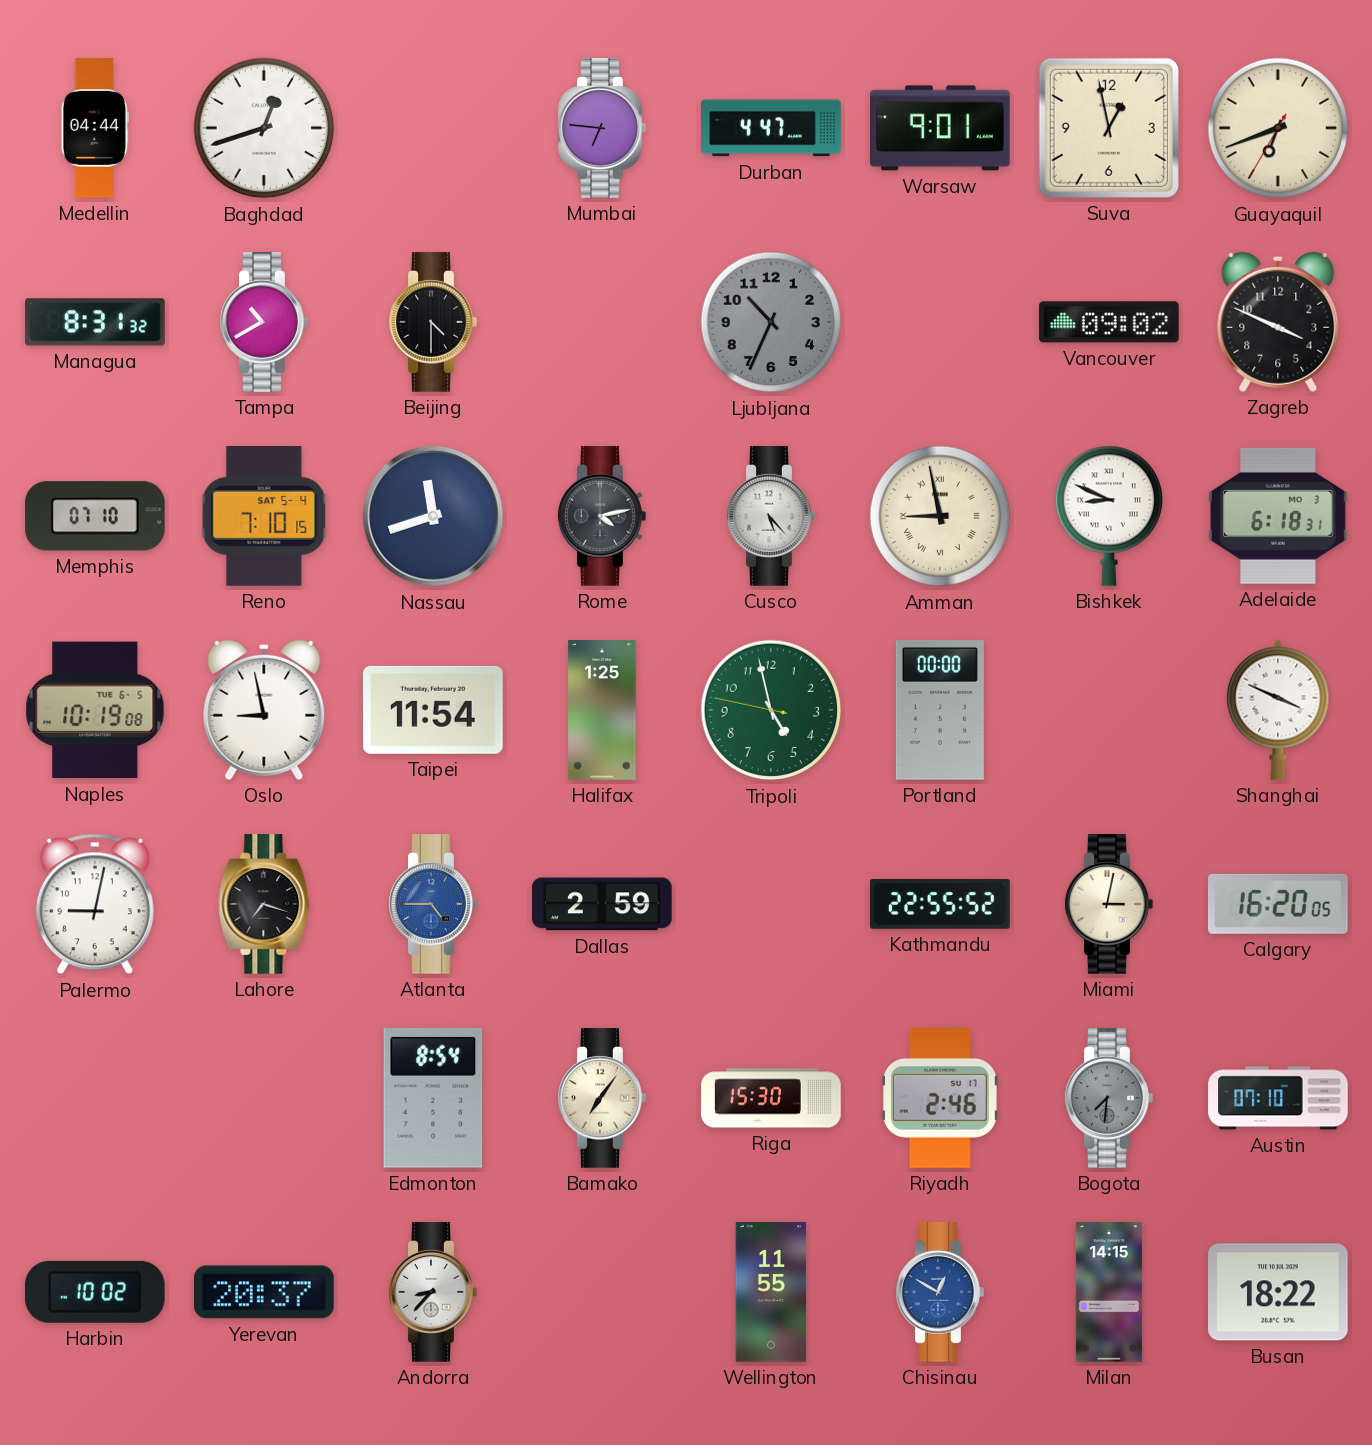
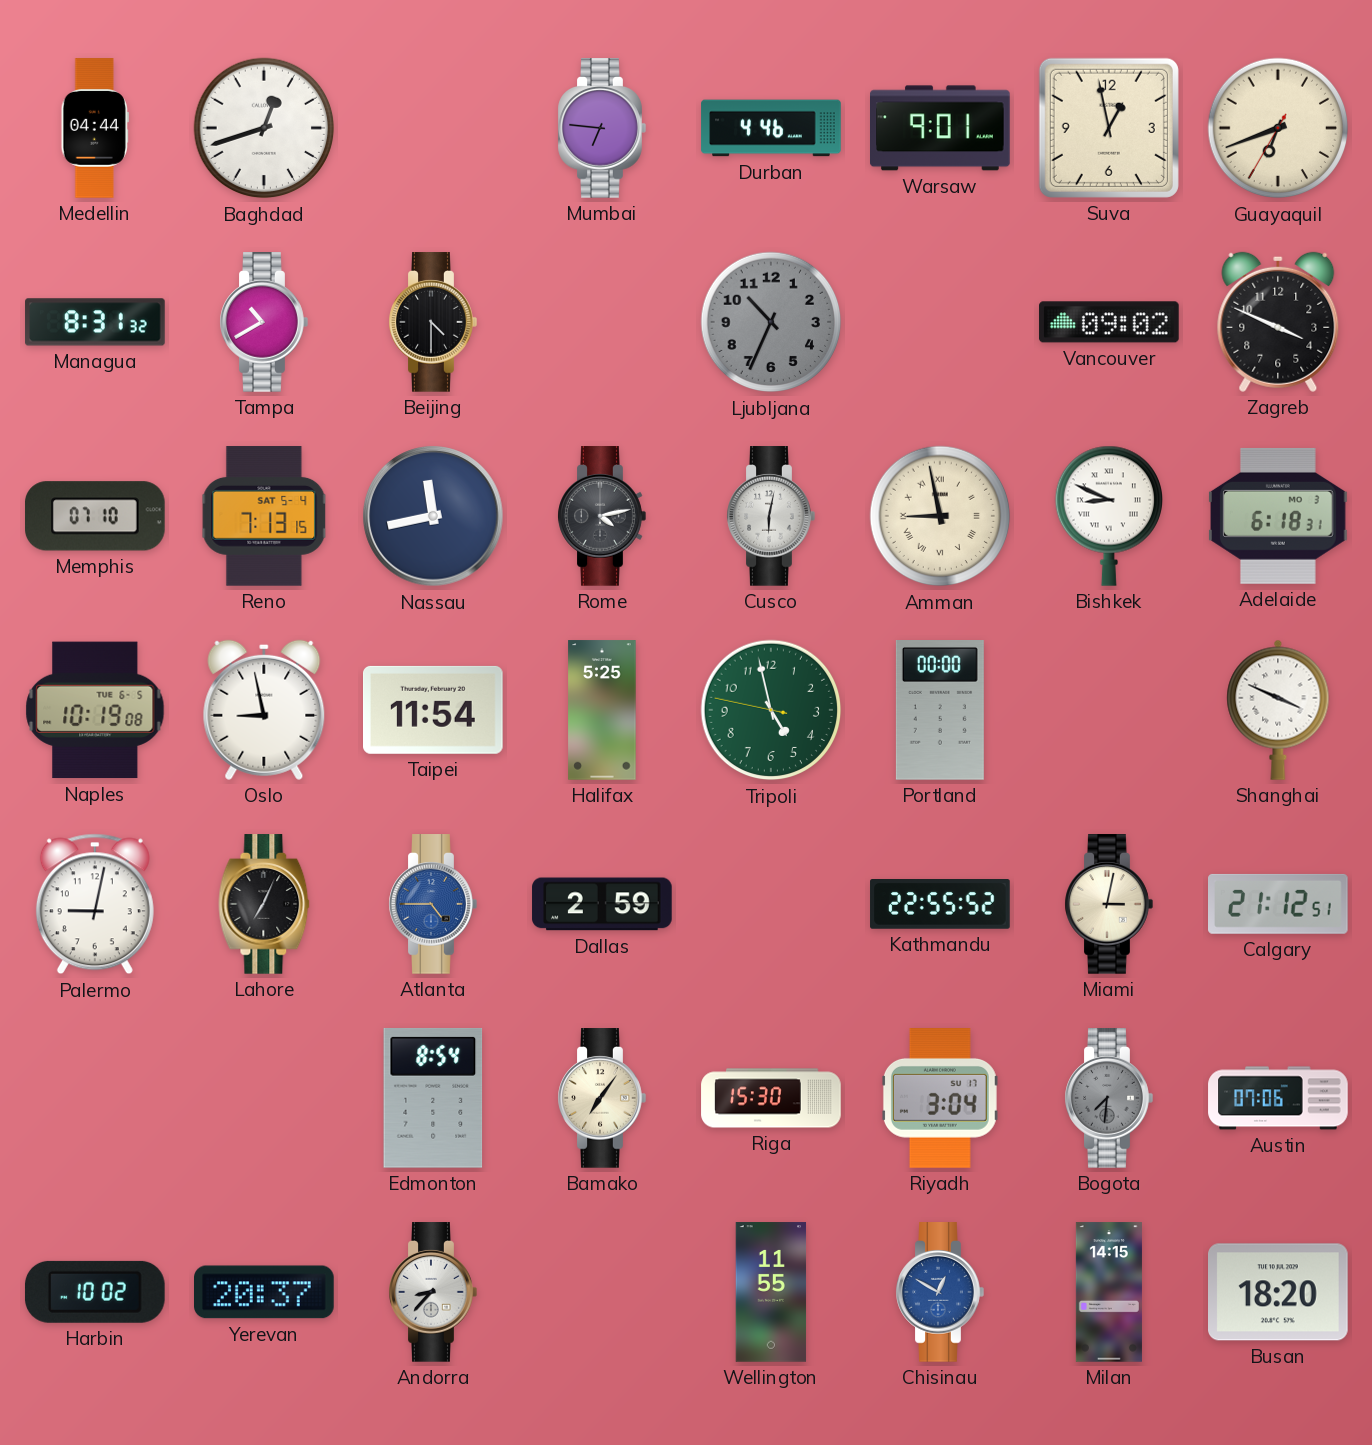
Durban: 4:47 -> 4:46
Reno: 7:10 -> 7:13
Nassau: 11:42 -> 11:43
Cusco: 5:23 -> 6:02
Halifax: 1:25 -> 5:25
Lahore: 7:18 -> 7:04
Calgary: 16:20 -> 21:12
Riyadh: 2:46 -> 3:04
Austin: 07:10 -> 07:06
Busan: 18:22 -> 18:20
